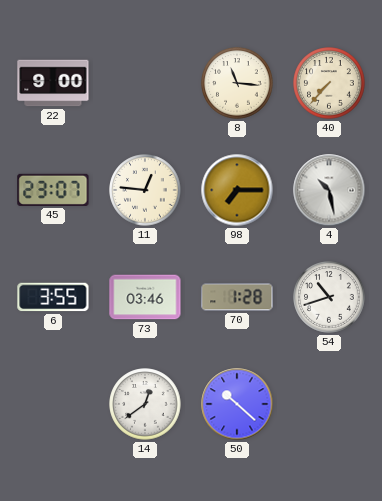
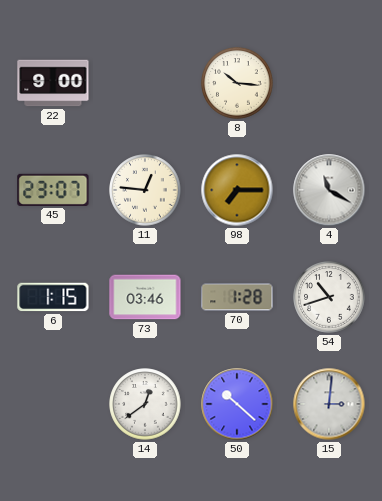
8: 11:16 -> 10:16
40: 7:37 -> none
4: 10:28 -> 11:20
6: 3:55 -> 1:15
15: none -> 3:01
